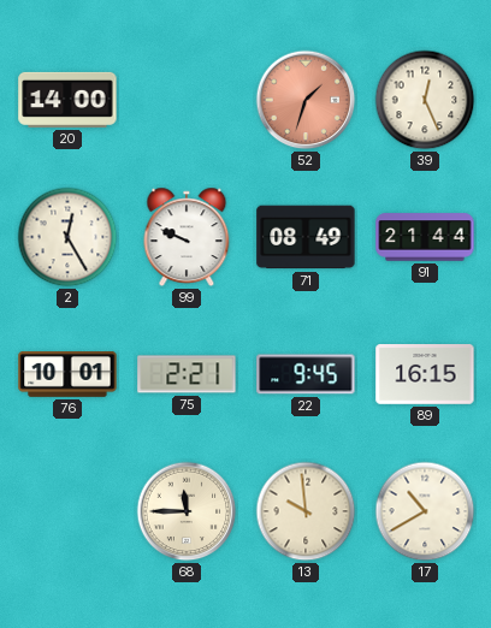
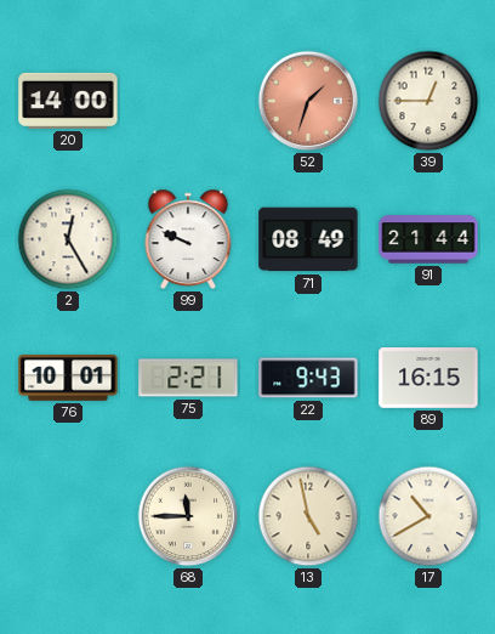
39: 12:26 -> 12:45
22: 9:45 -> 9:43
13: 9:59 -> 4:58
